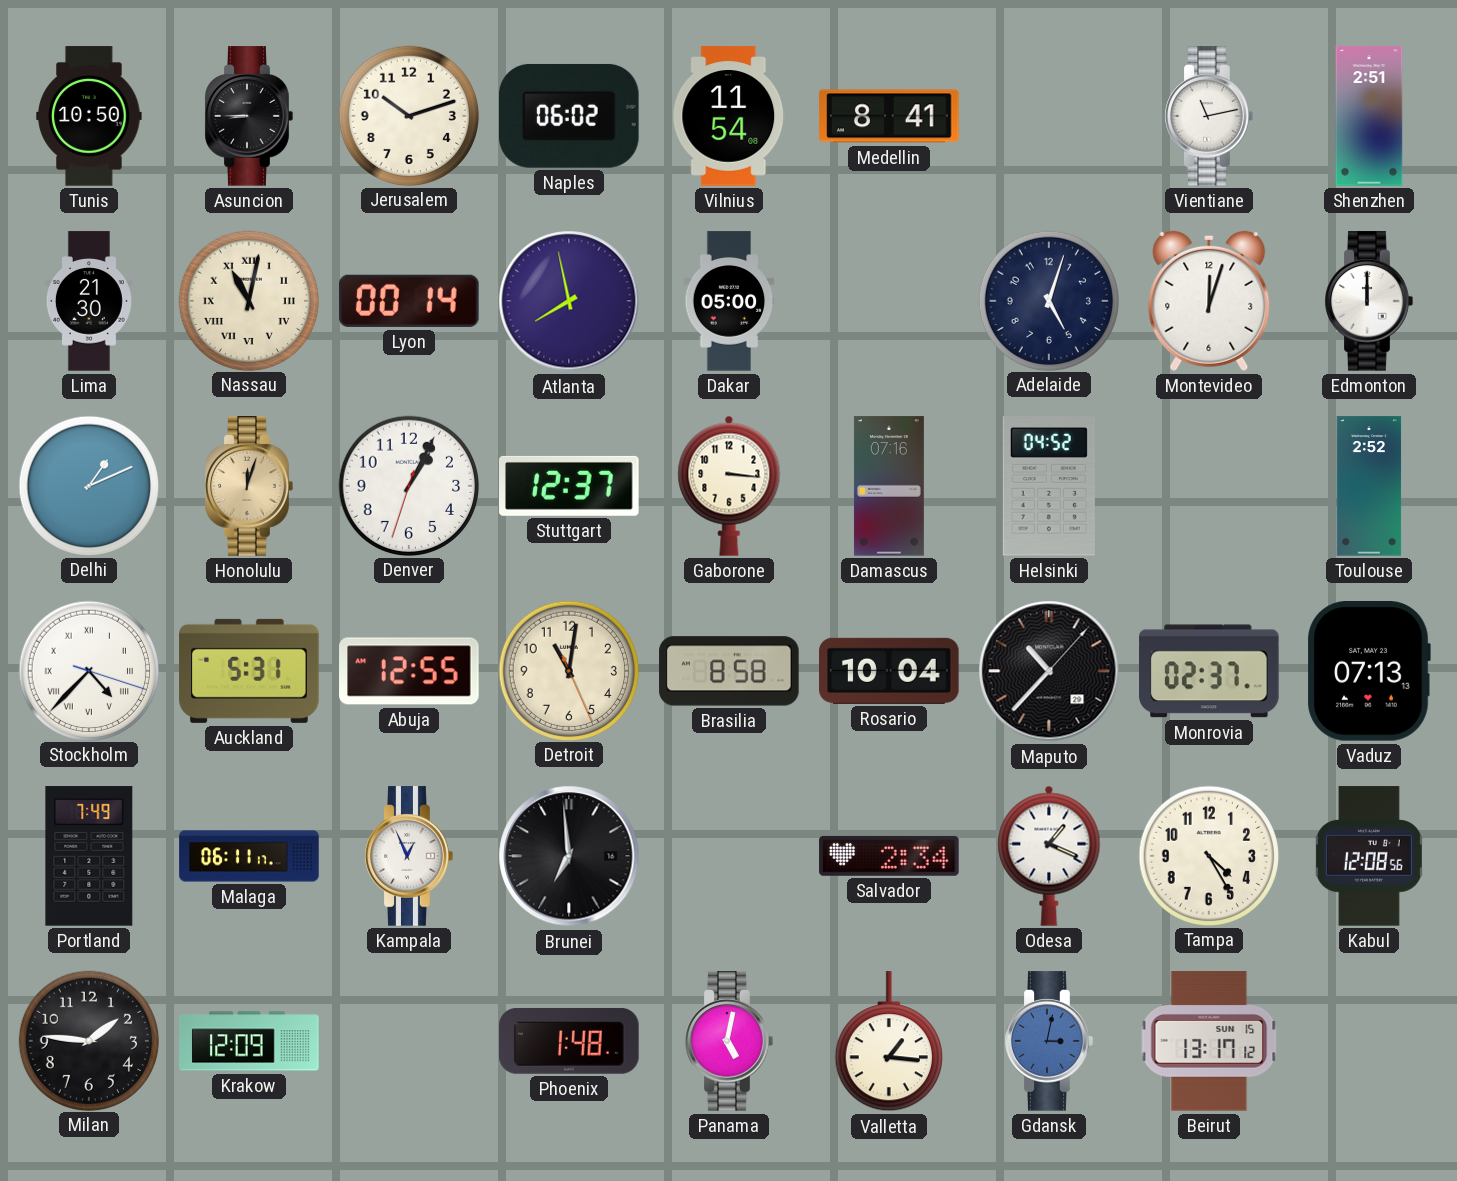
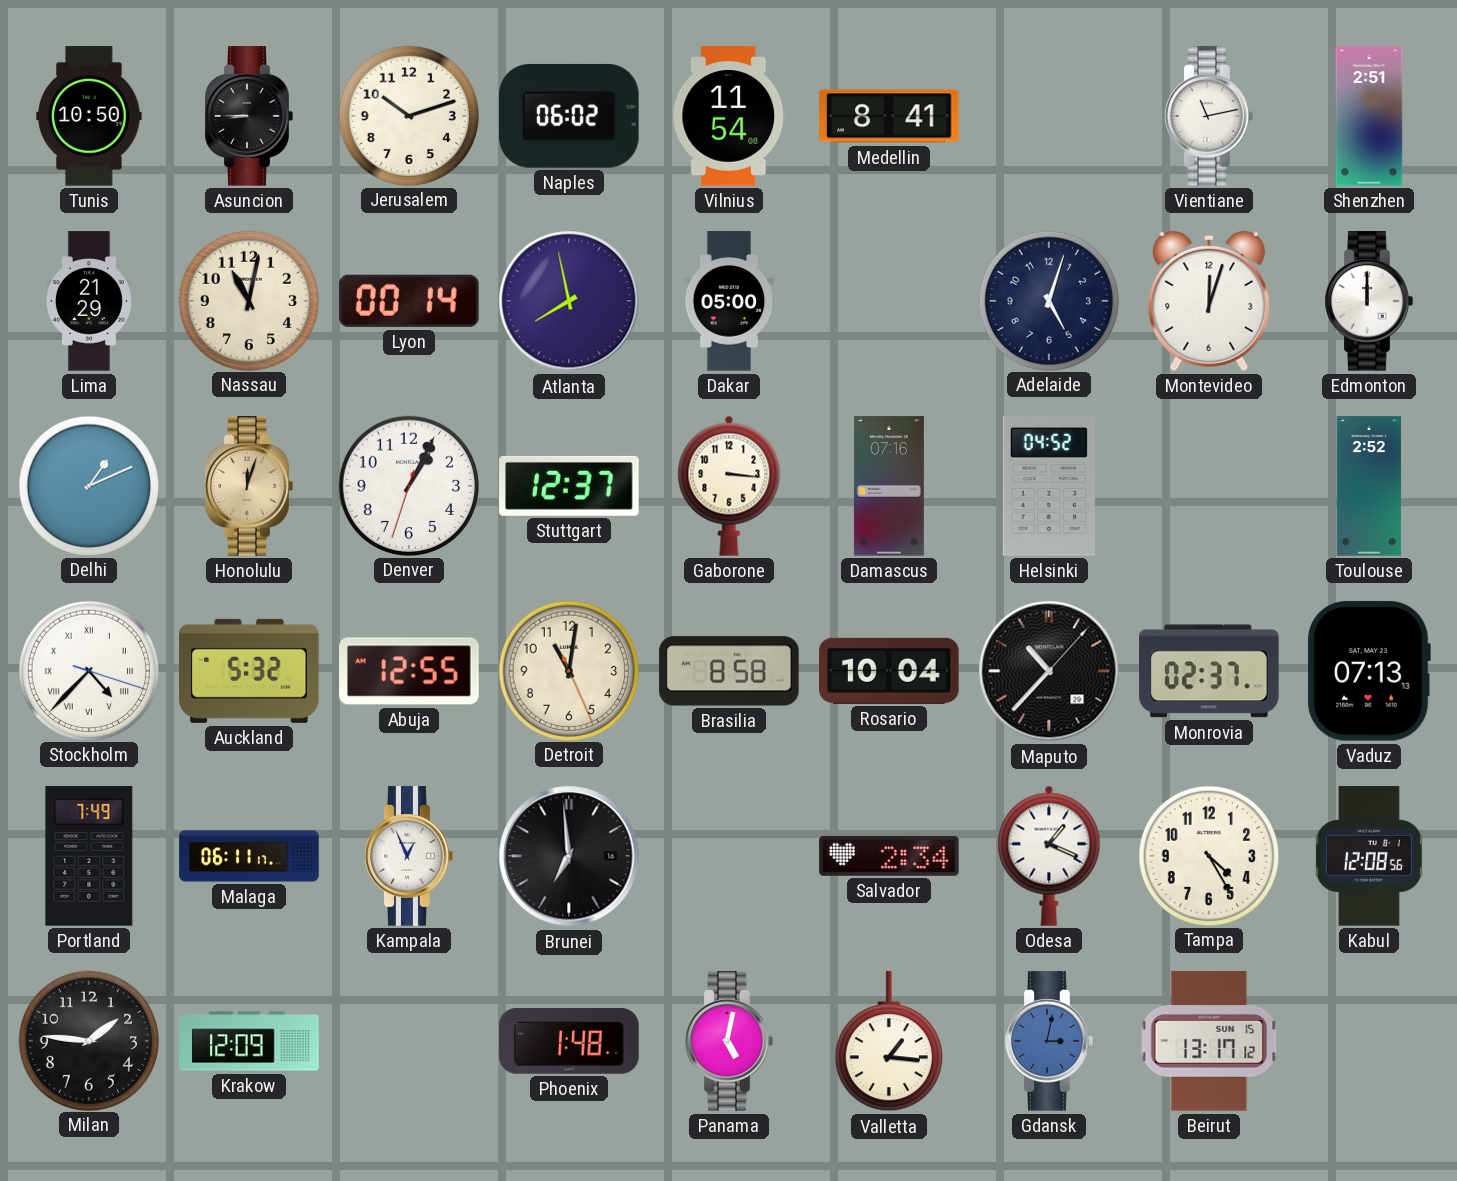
Lima: 21:30 -> 21:29
Nassau numerals: Roman -> Arabic
Auckland: 5:31 -> 5:32
